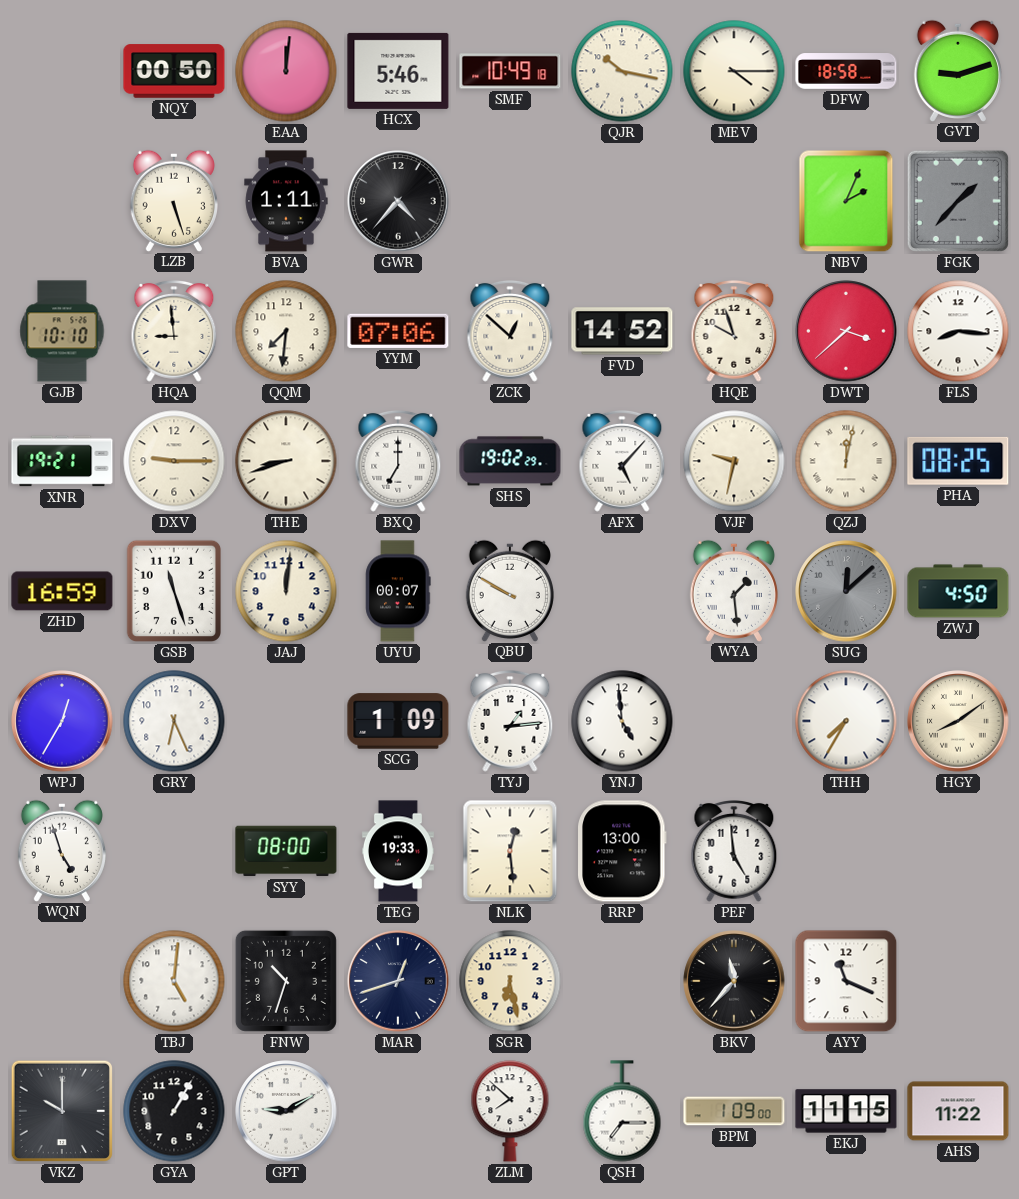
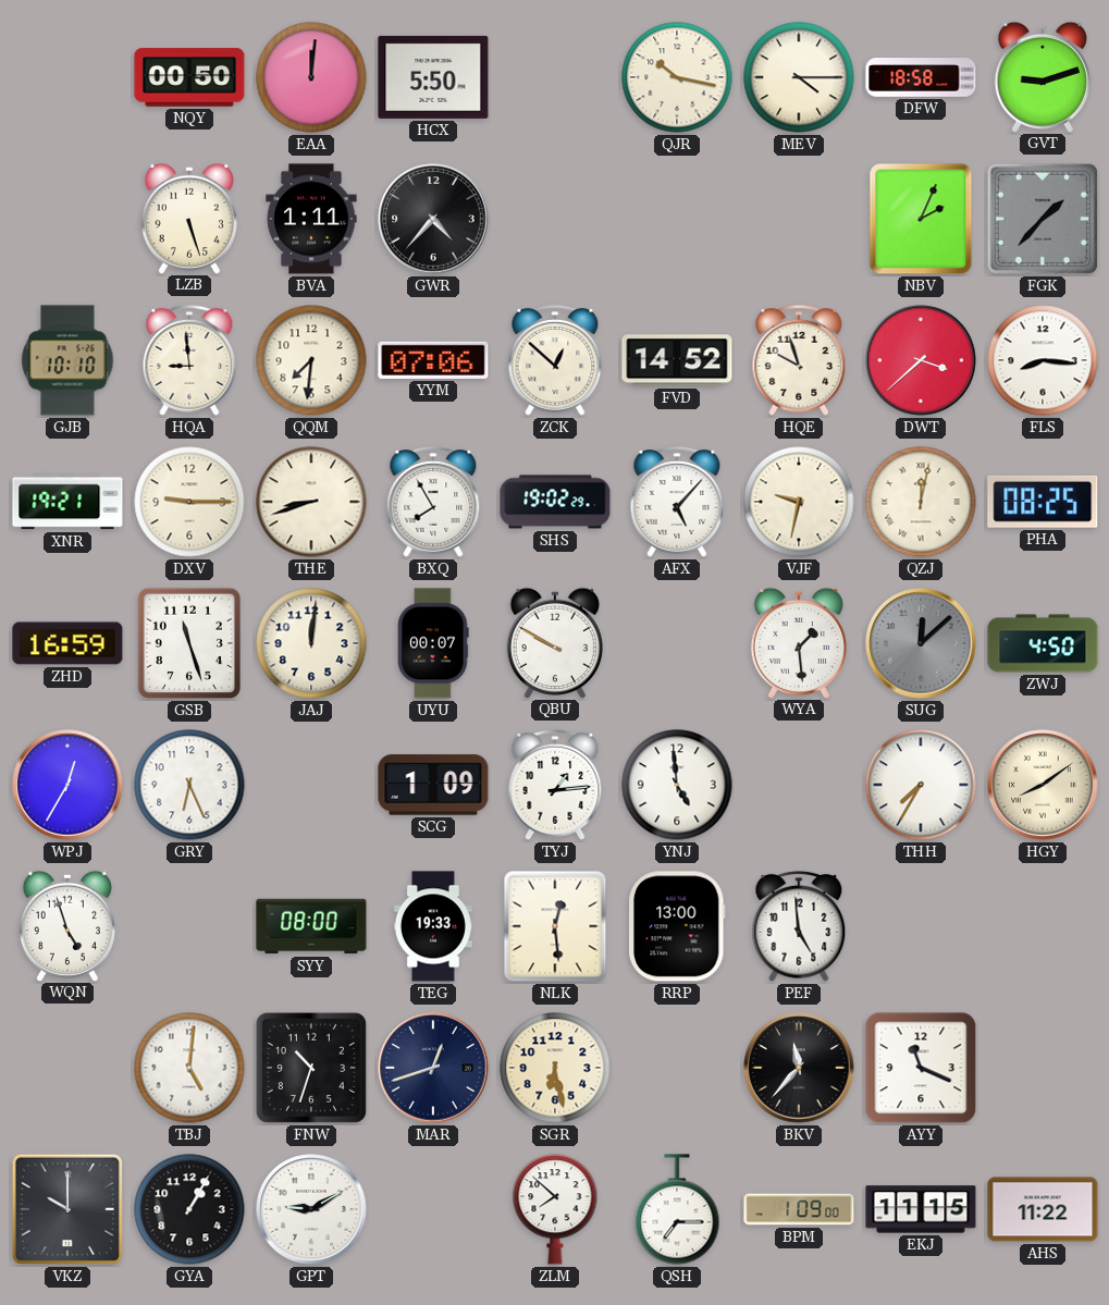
HCX: 5:46 -> 5:50
SMF: 10:49 -> none
BXQ: 7:00 -> 7:55
